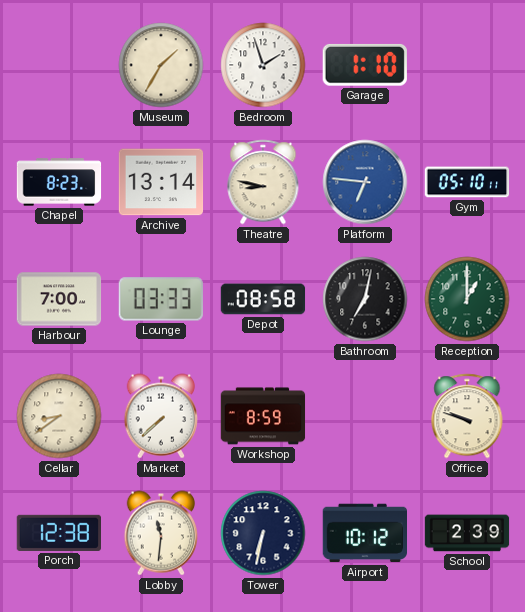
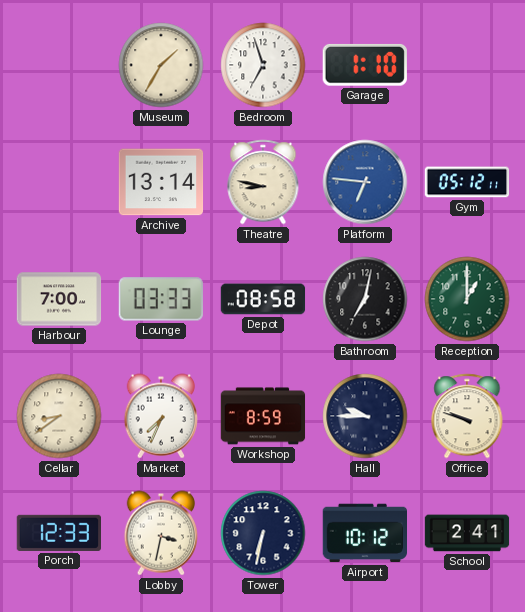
Bedroom: 1:57 -> 6:57
Chapel: 8:23 -> none
Gym: 05:10 -> 05:12
Market: 7:38 -> 7:34
Hall: none -> 9:45
Porch: 12:38 -> 12:33
Lobby: 11:31 -> 3:32
School: 2:39 -> 2:41
